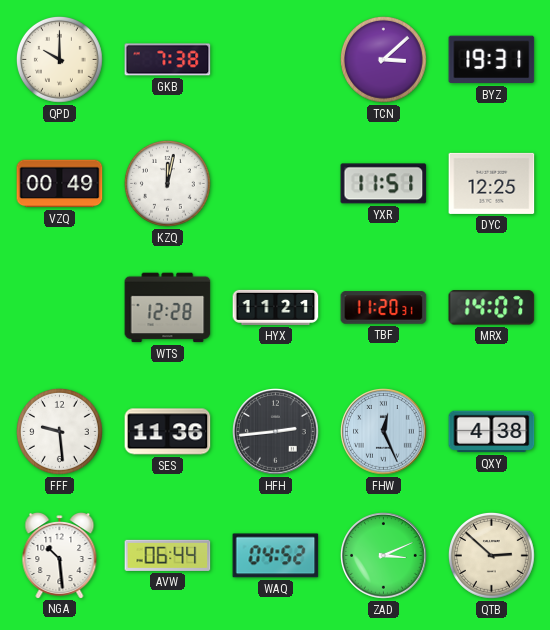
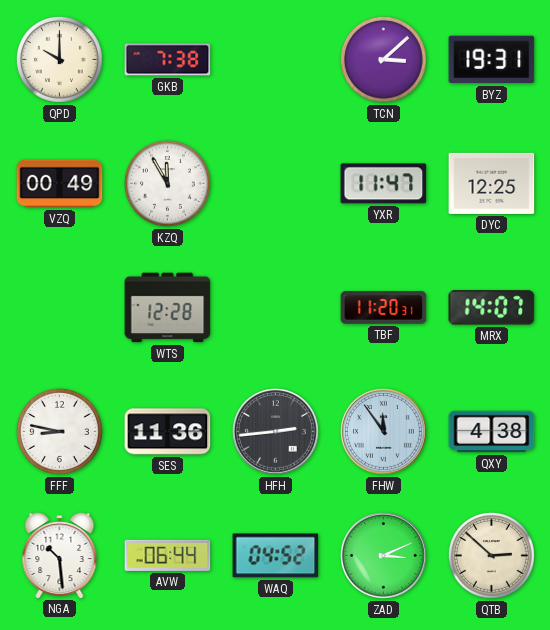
KZQ: 12:02 -> 11:55
YXR: 11:51 -> 11:47
HYX: 11:21 -> none
FFF: 9:29 -> 8:47
FHW: 12:26 -> 11:54
